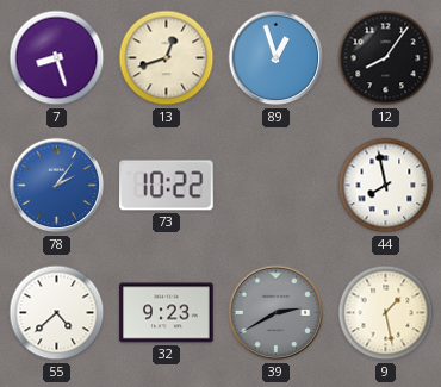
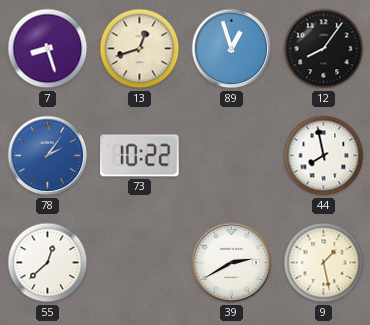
55: 4:38 -> 12:38
32: 9:23 -> none
39 dial: grey -> white
